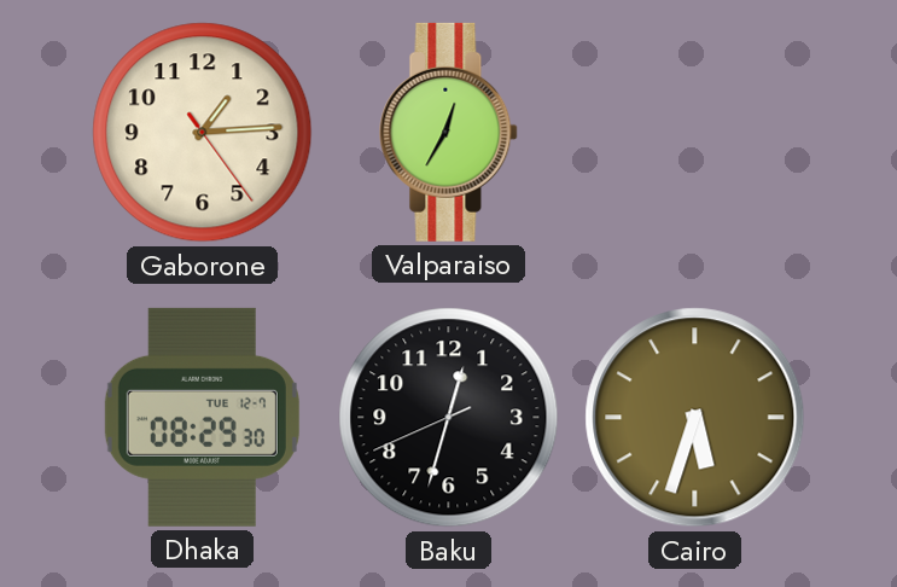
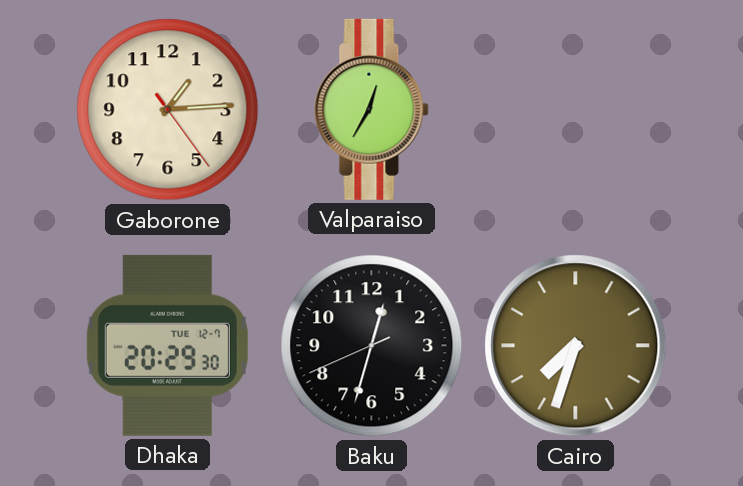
Dhaka: 08:29 -> 20:29
Cairo: 5:33 -> 7:33
